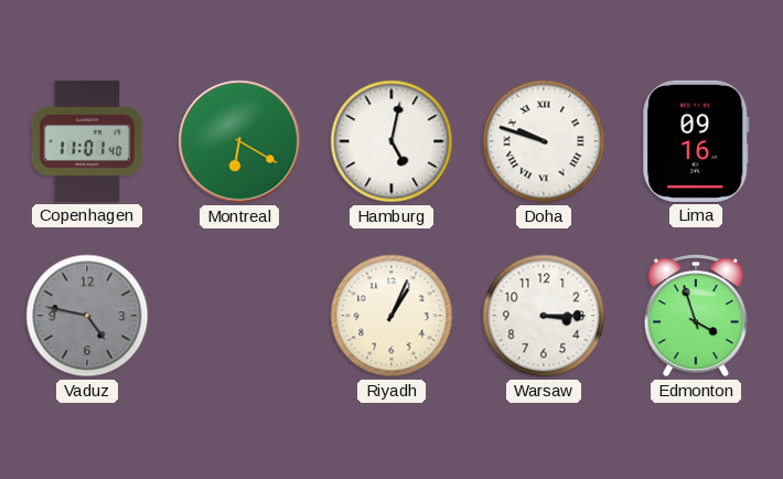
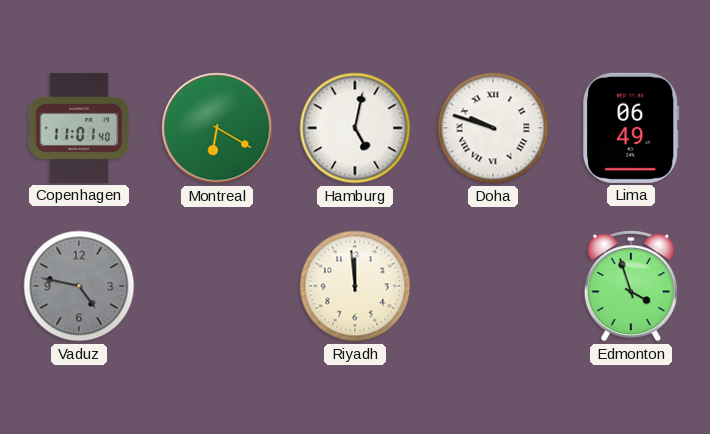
Lima: 09:16 -> 06:49
Riyadh: 1:04 -> 11:59
Warsaw: 3:15 -> none
